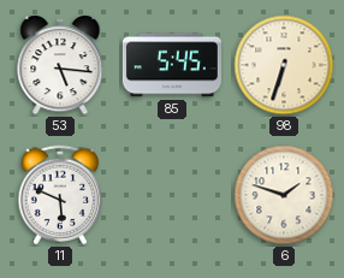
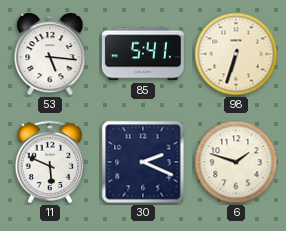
85: 5:45 -> 5:41
30: none -> 2:19
